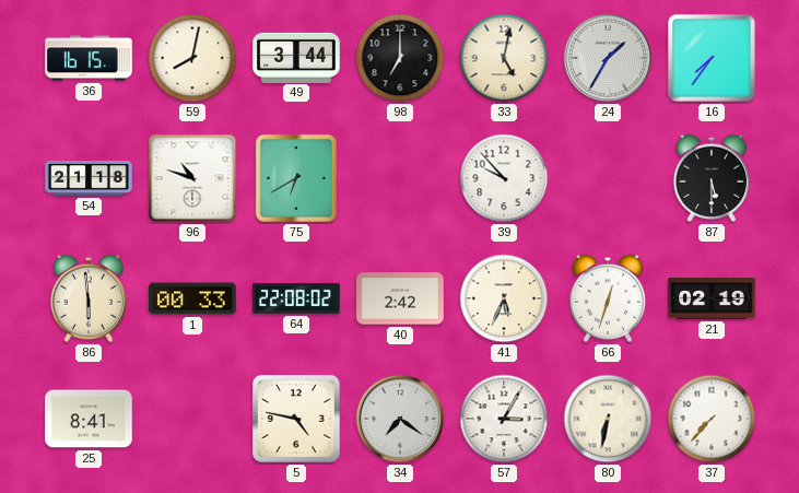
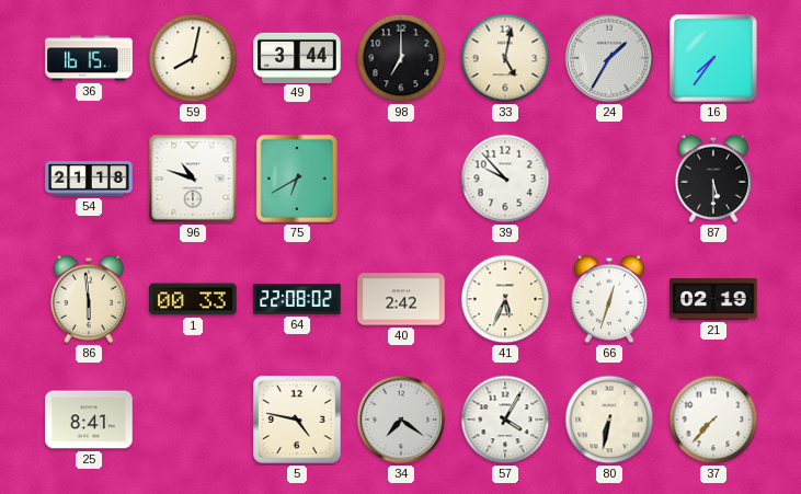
57: 3:05 -> 4:05
